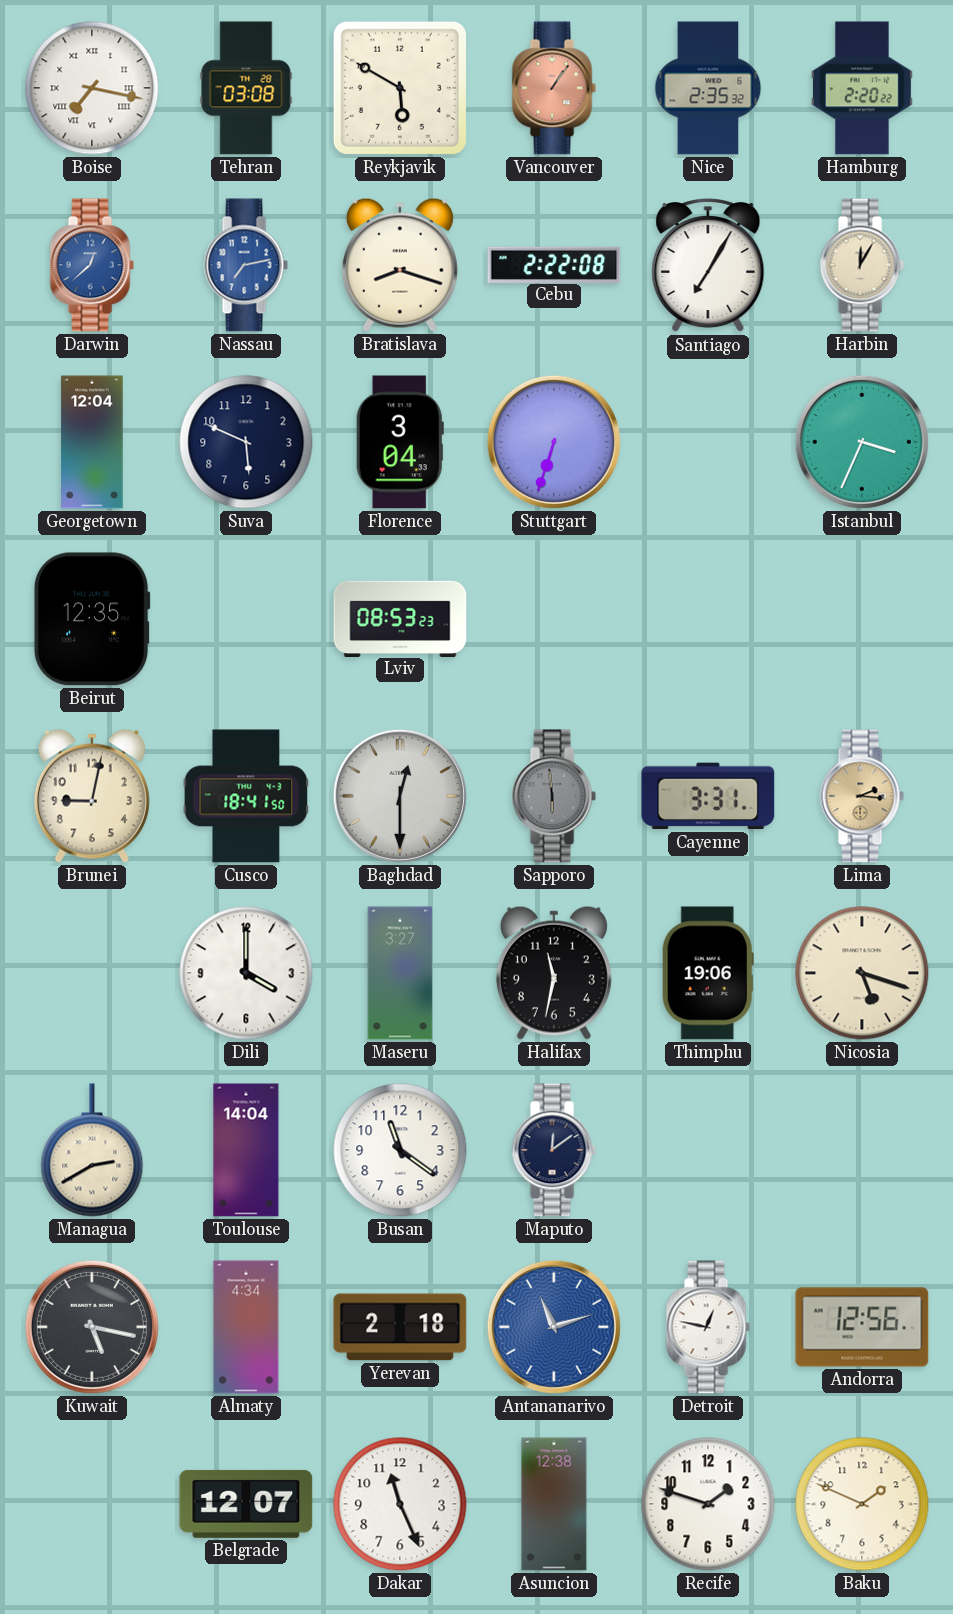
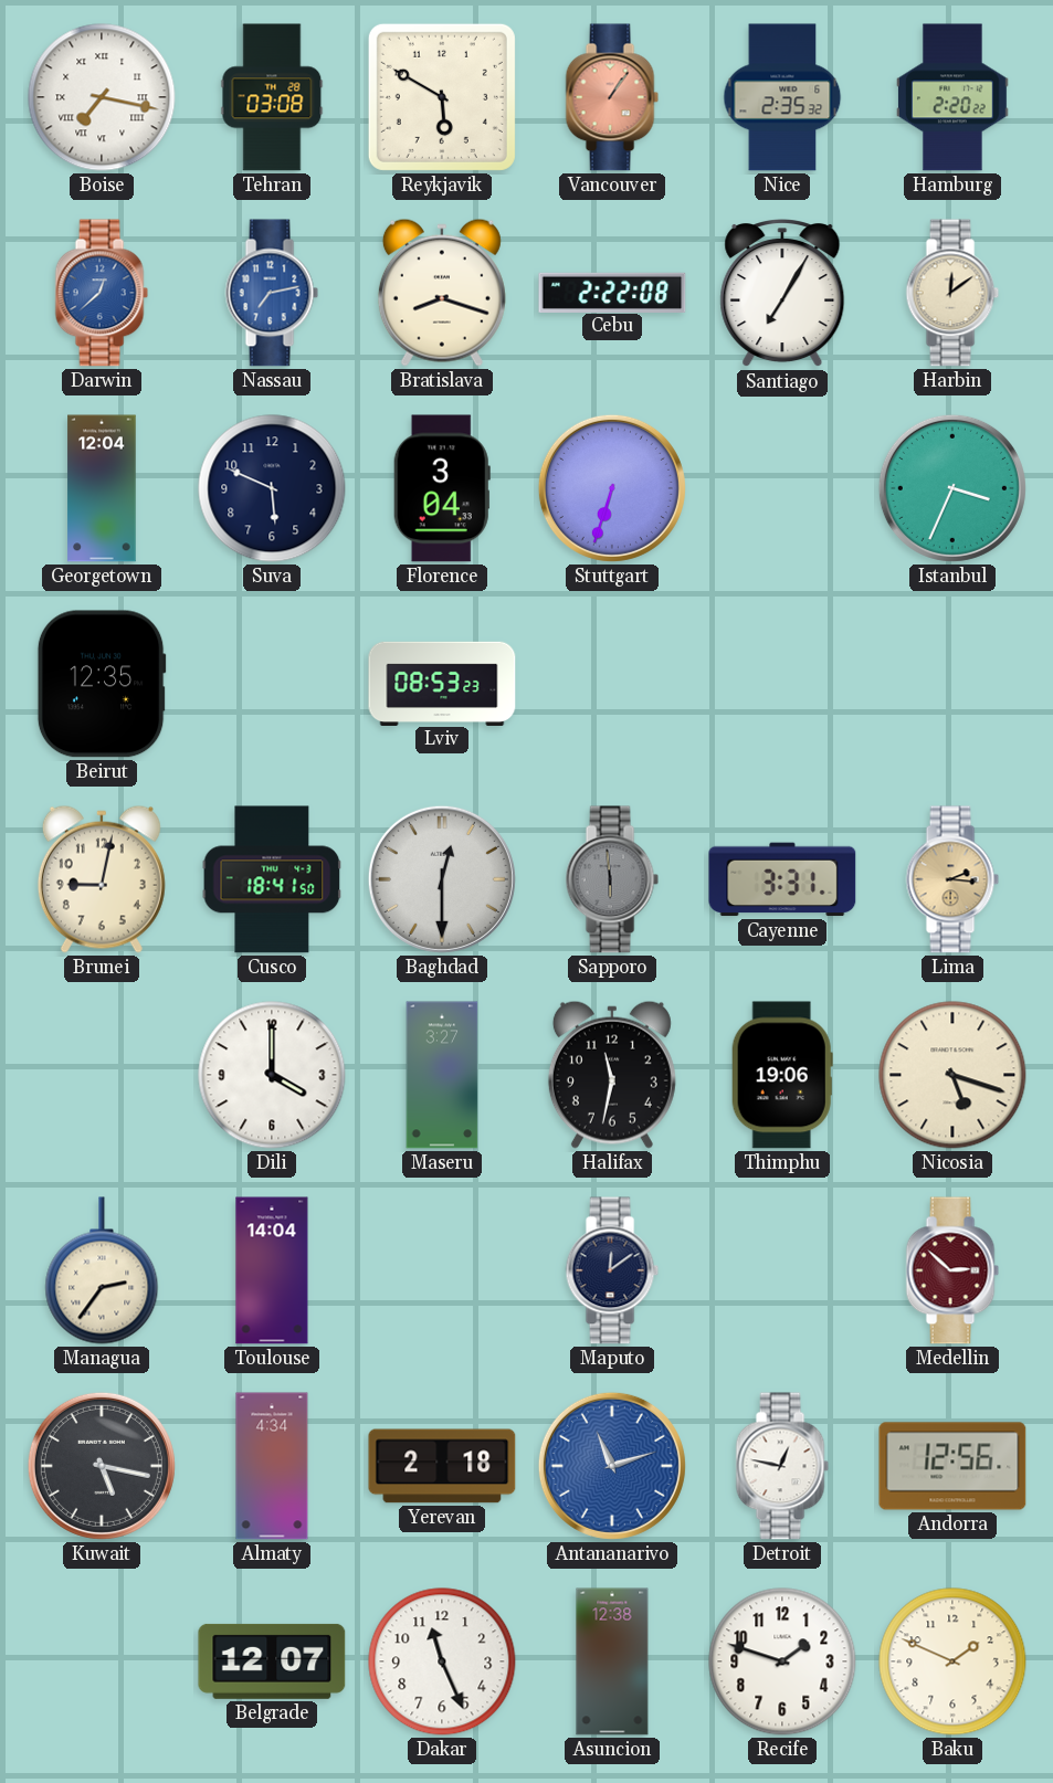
Harbin: 12:05 -> 12:09
Managua: 2:40 -> 2:36
Busan: 11:21 -> none
Medellin: none -> 2:52
